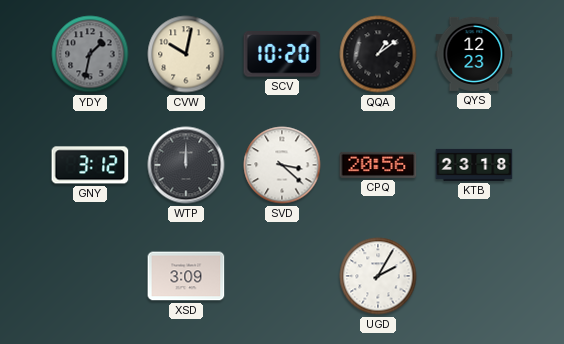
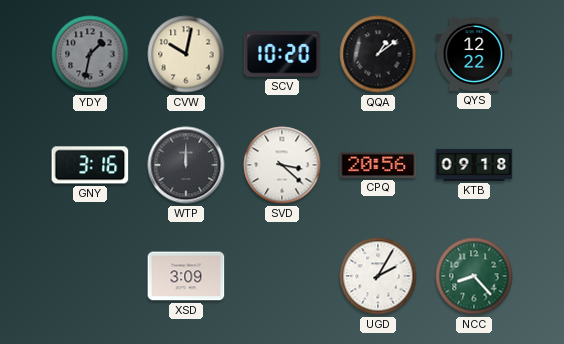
QYS: 12:23 -> 12:22
GNY: 3:12 -> 3:16
KTB: 23:18 -> 09:18
NCC: none -> 8:23
